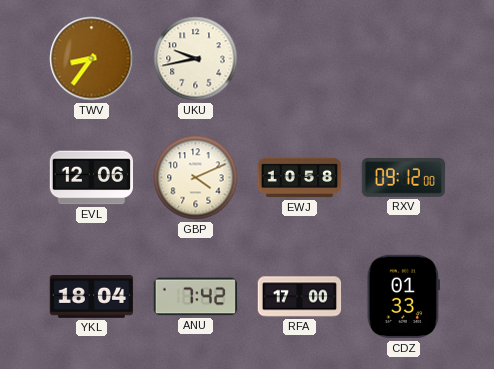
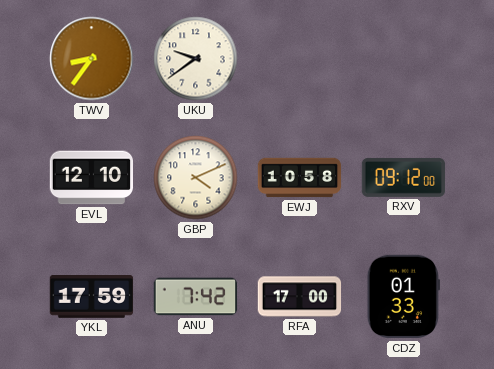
UKU: 9:43 -> 9:39
EVL: 12:06 -> 12:10
YKL: 18:04 -> 17:59
